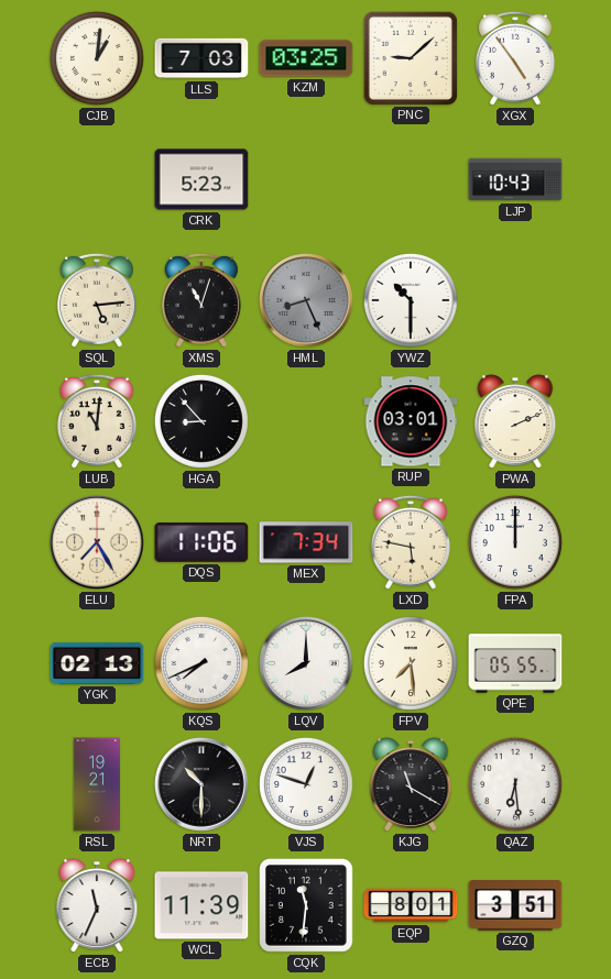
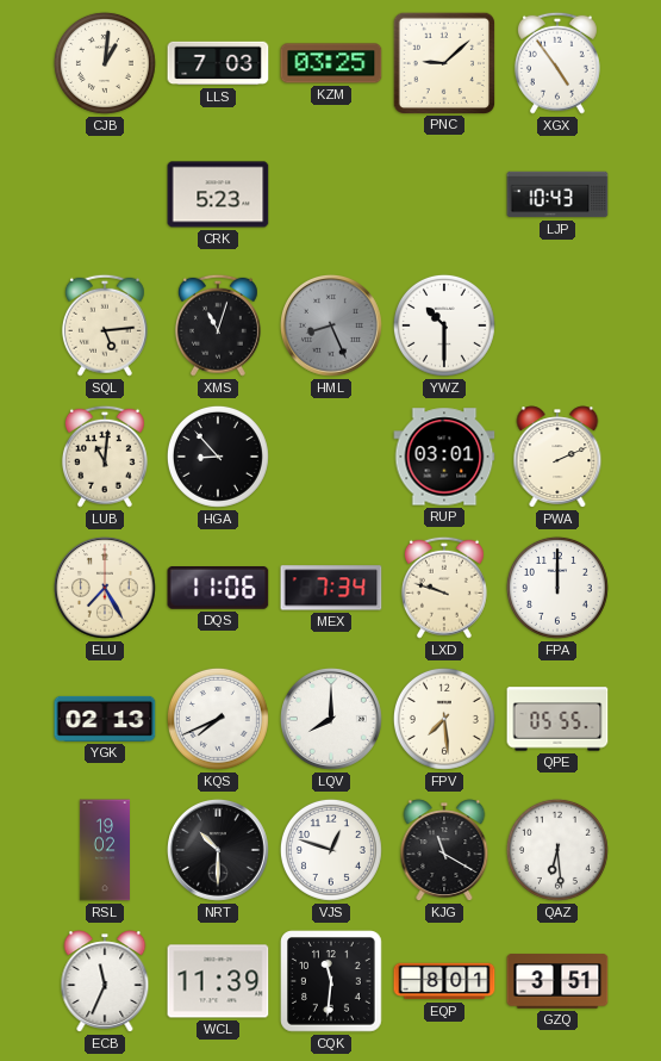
LXD: 5:47 -> 9:48
RSL: 19:21 -> 19:02
